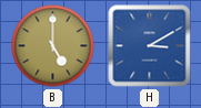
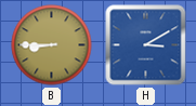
B: 5:00 -> 8:45
